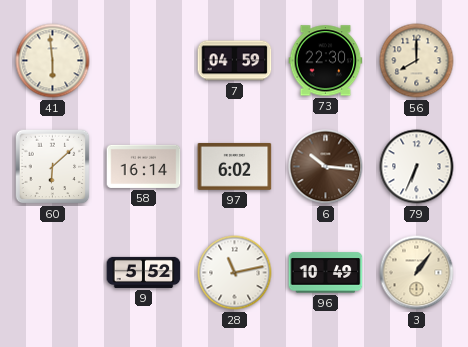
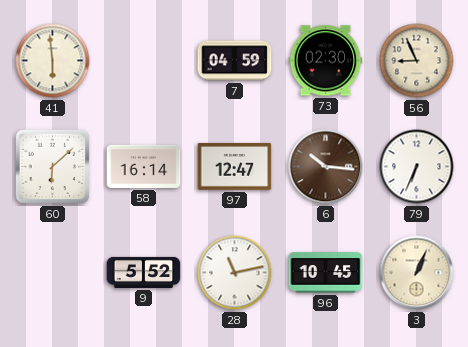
73: 22:30 -> 02:30
56: 8:00 -> 8:56
97: 6:02 -> 12:47
96: 10:49 -> 10:45
3: 1:06 -> 1:04
